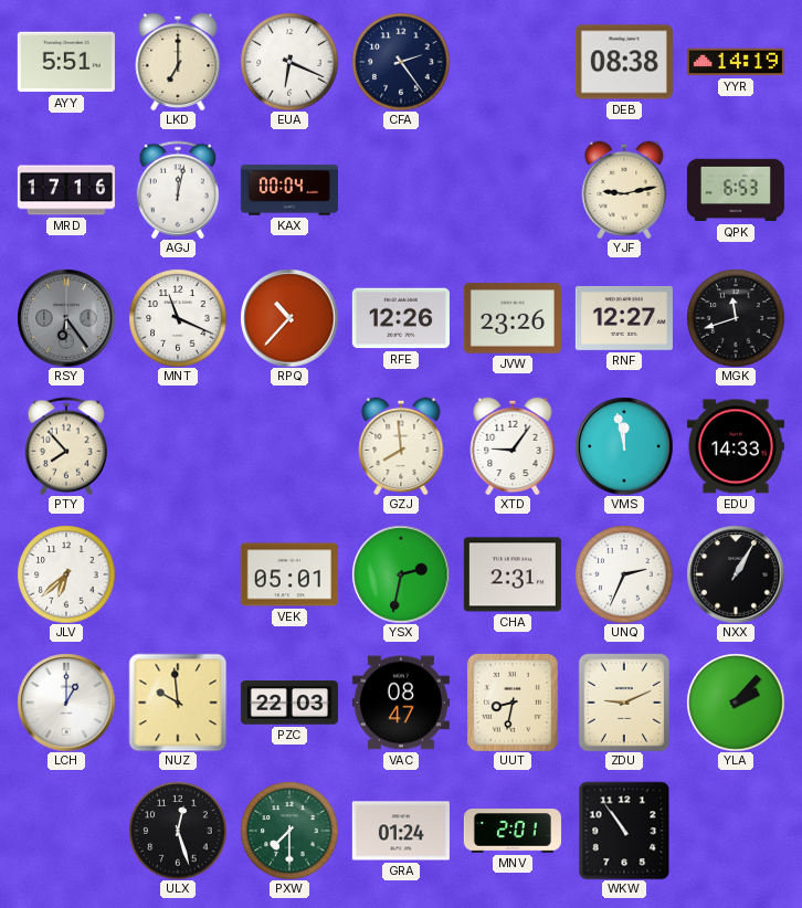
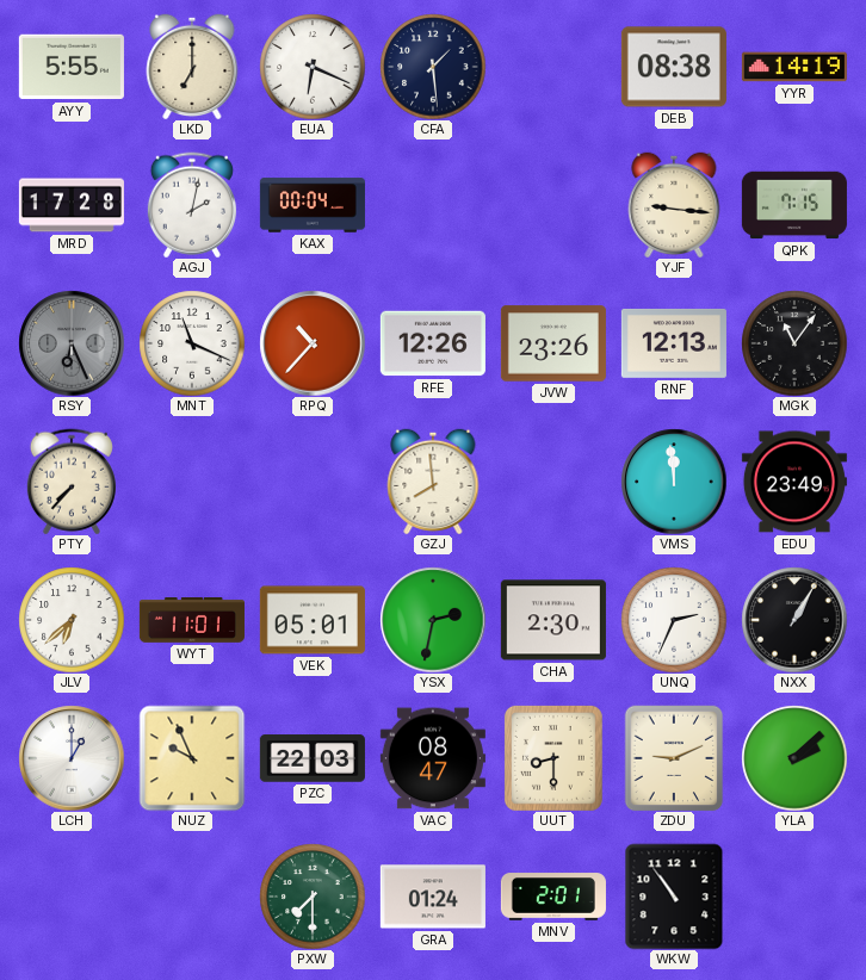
AYY: 5:51 -> 5:55
CFA: 2:24 -> 1:29
MRD: 17:16 -> 17:28
AGJ: 12:02 -> 2:02
YJF: 9:13 -> 9:16
QPK: 6:53 -> 7:15
RSY: 6:24 -> 6:26
RNF: 12:27 -> 12:13
MGK: 11:42 -> 11:06
PTY: 7:53 -> 7:37
XTD: 9:06 -> none
VMS: 11:58 -> 11:59
EDU: 14:33 -> 23:49
WYT: none -> 11:01
CHA: 2:31 -> 2:30
NUZ: 9:59 -> 9:56
UUT: 8:32 -> 8:30
YLA: 2:07 -> 2:08
ULX: 12:27 -> none
